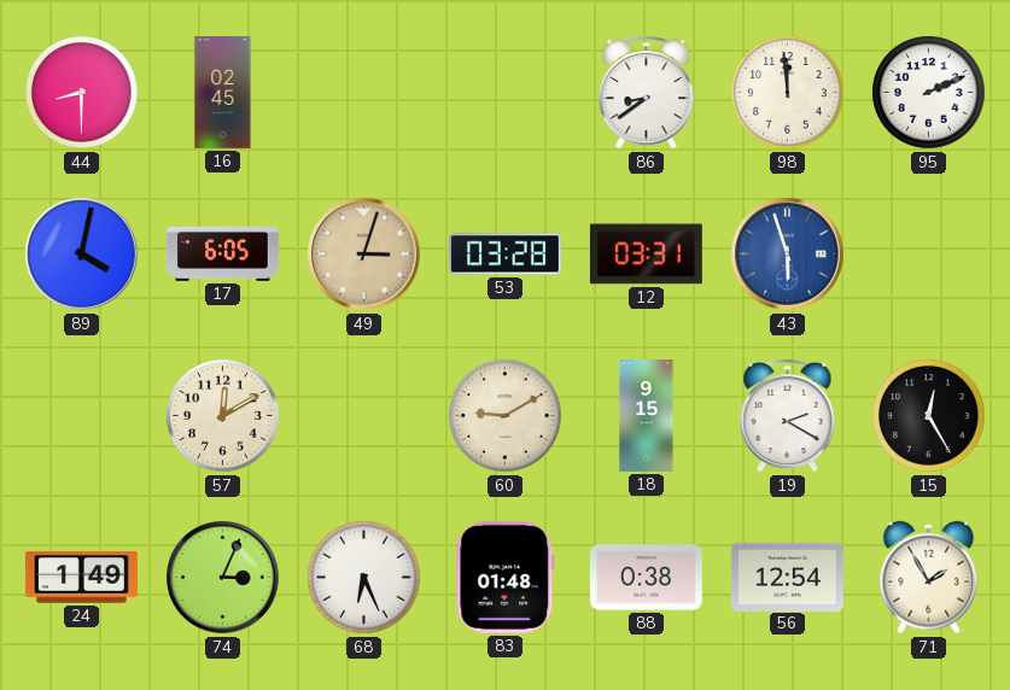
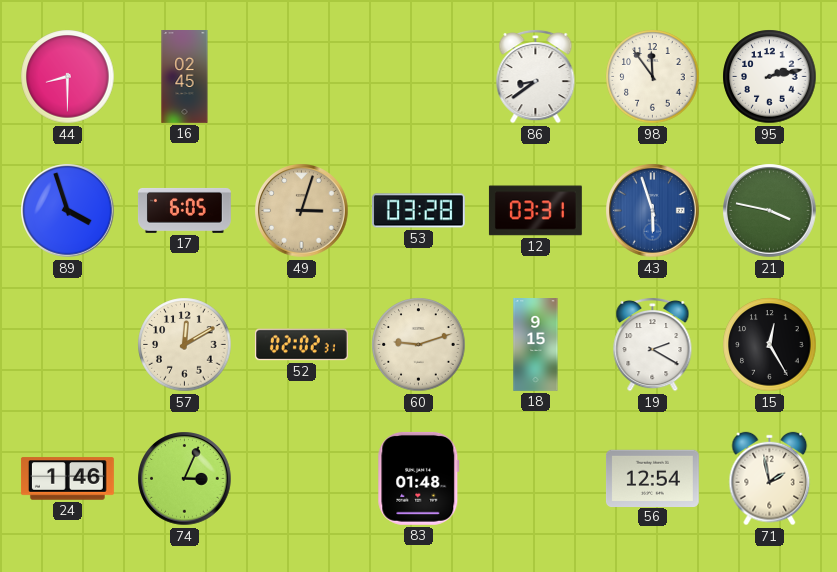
98: 11:59 -> 11:54
95: 2:11 -> 2:13
89: 4:02 -> 3:57
21: none -> 3:47
52: none -> 02:02
60: 9:10 -> 9:12
24: 1:49 -> 1:46
68: 6:26 -> none
88: 0:38 -> none
71: 1:55 -> 1:58
